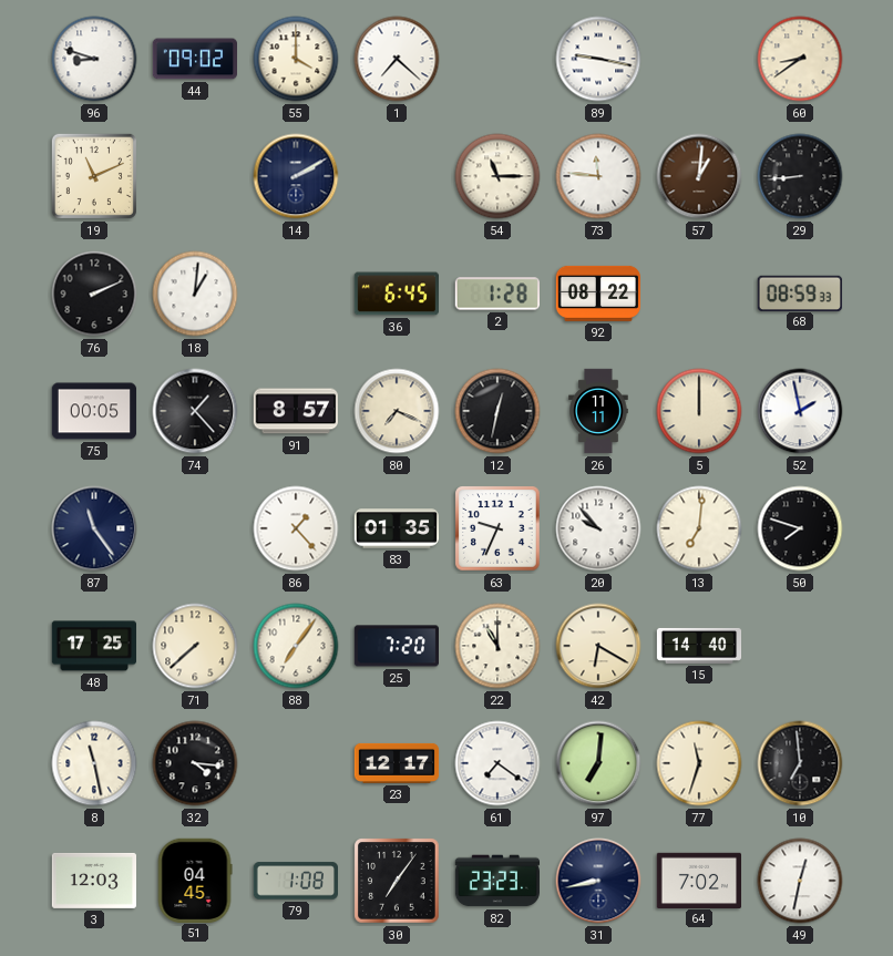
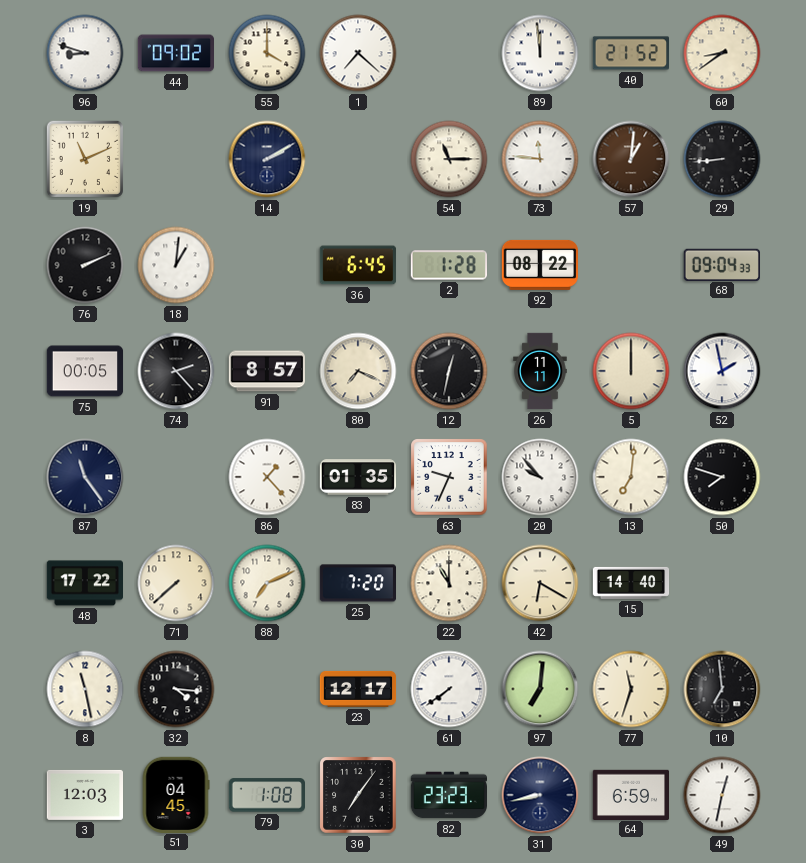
89: 9:17 -> 11:59
40: none -> 21:52
68: 08:59 -> 09:04
74: 1:23 -> 2:23
48: 17:25 -> 17:22
88: 7:06 -> 7:11
61: 7:21 -> 7:39
64: 7:02 -> 6:59
